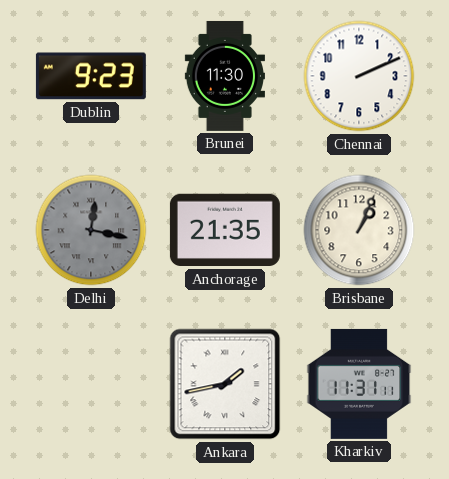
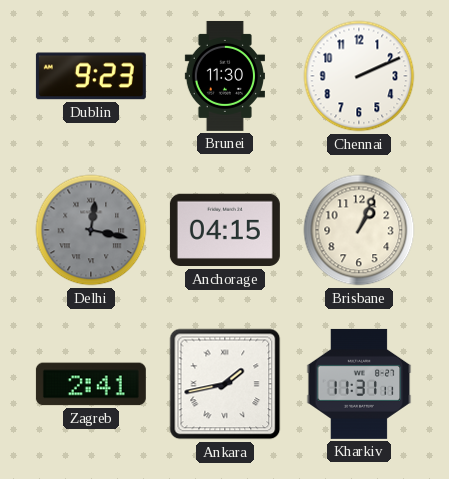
Anchorage: 21:35 -> 04:15
Zagreb: none -> 2:41
